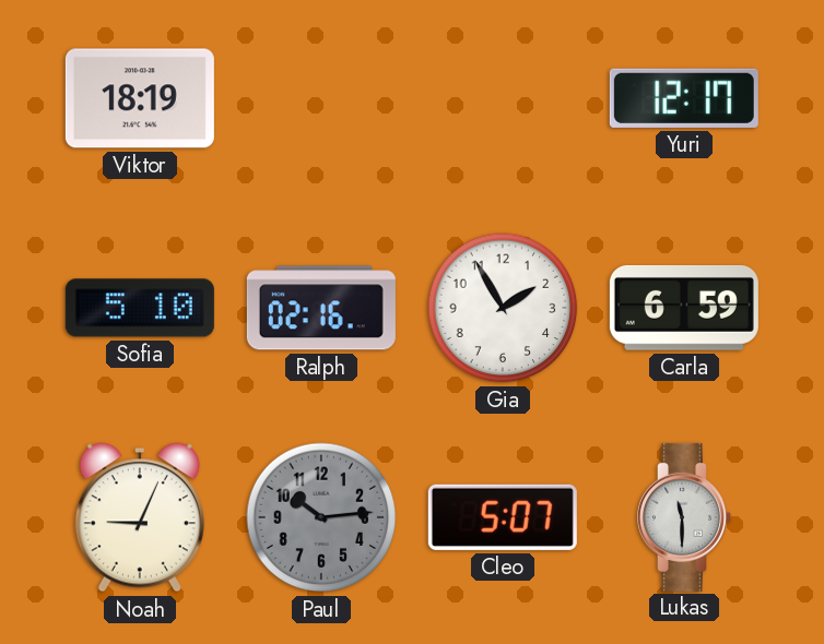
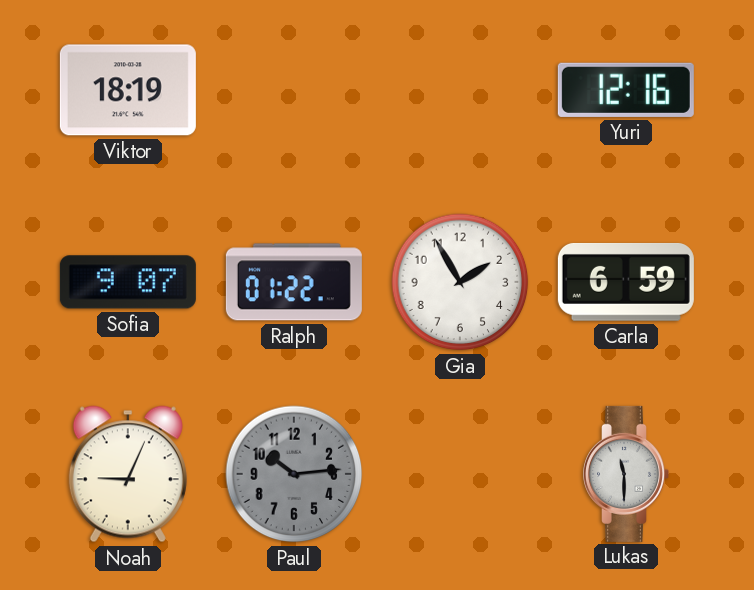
Yuri: 12:17 -> 12:16
Sofia: 5:10 -> 9:07
Ralph: 02:16 -> 01:22
Cleo: 5:07 -> none
